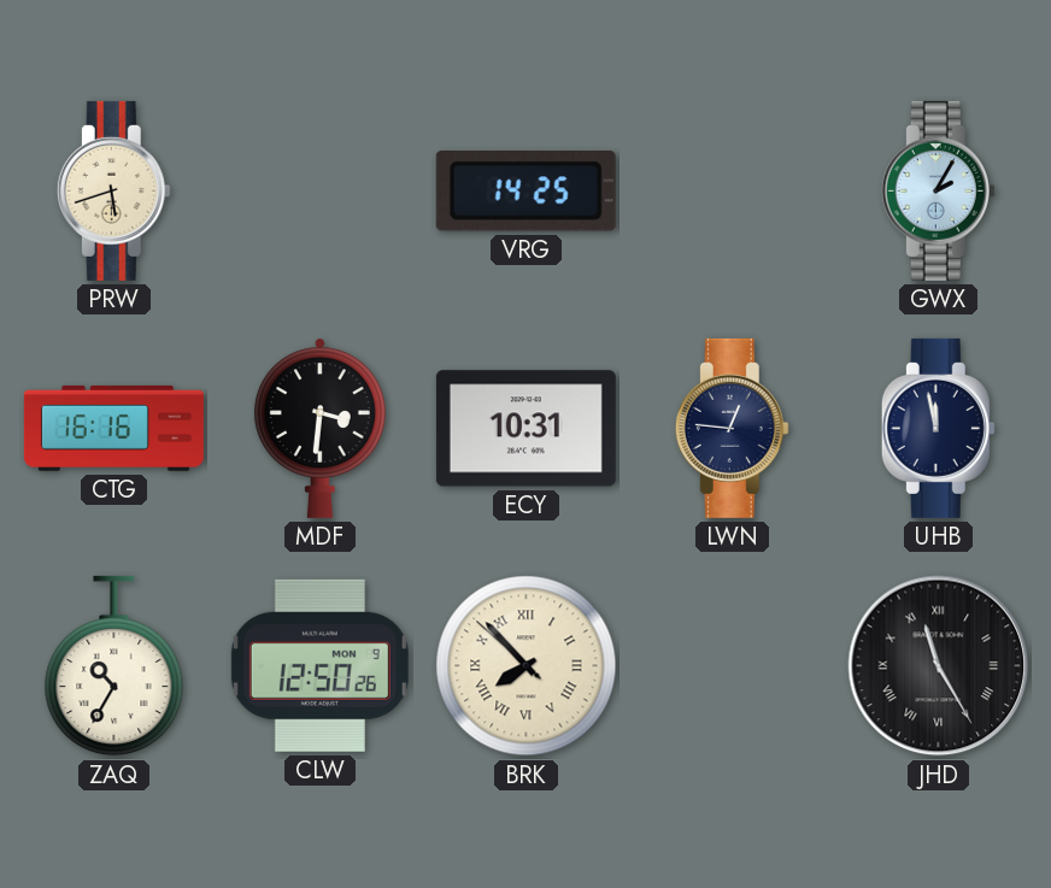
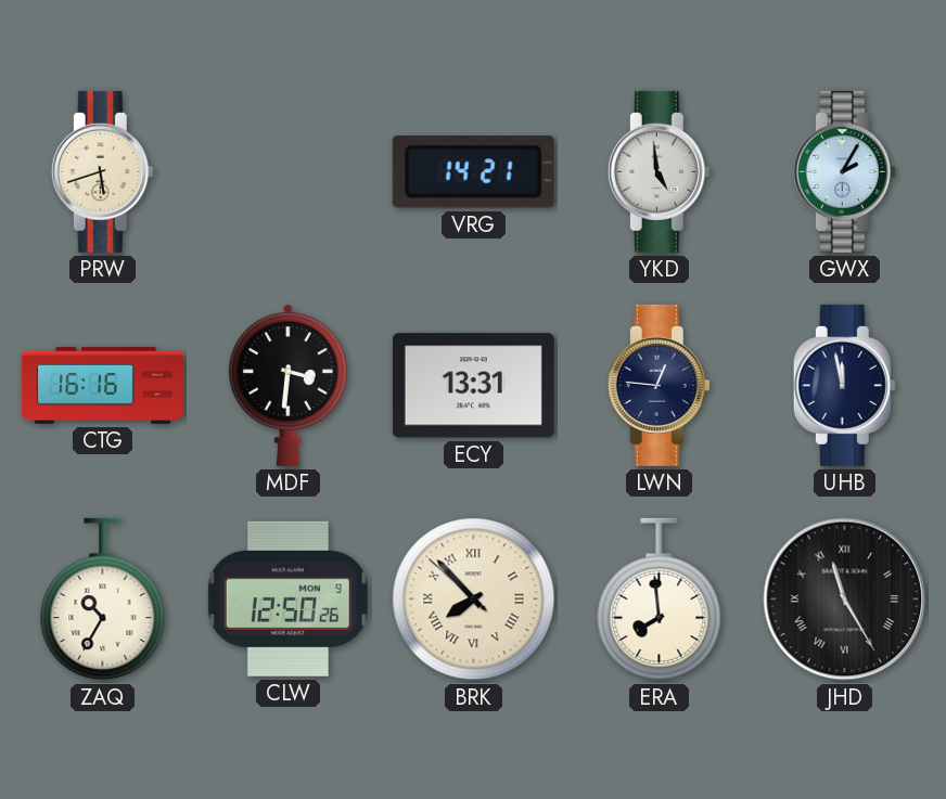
VRG: 14:25 -> 14:21
YKD: none -> 4:59
ECY: 10:31 -> 13:31
ERA: none -> 7:59
